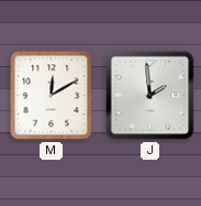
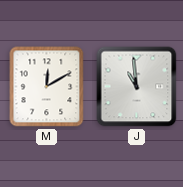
J: 1:59 -> 10:59
